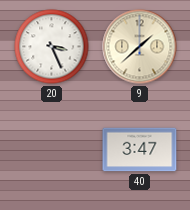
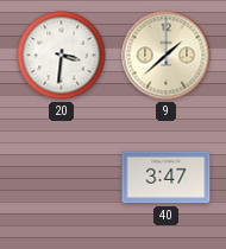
20: 3:26 -> 3:31
